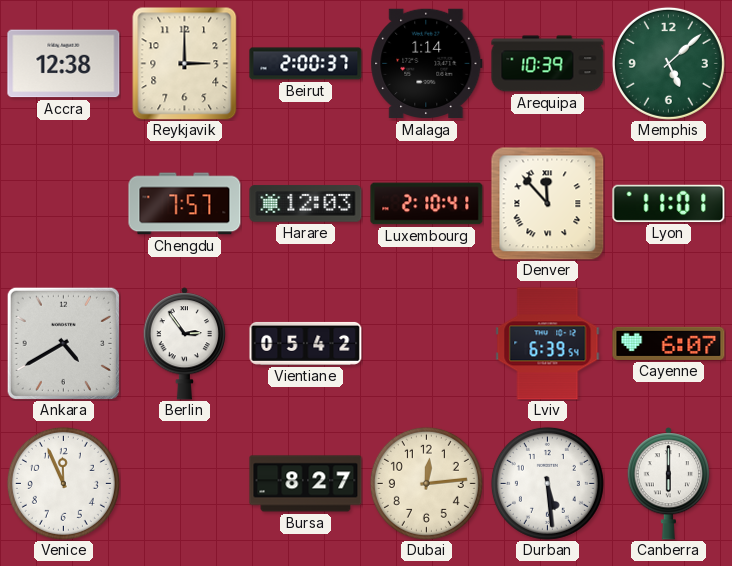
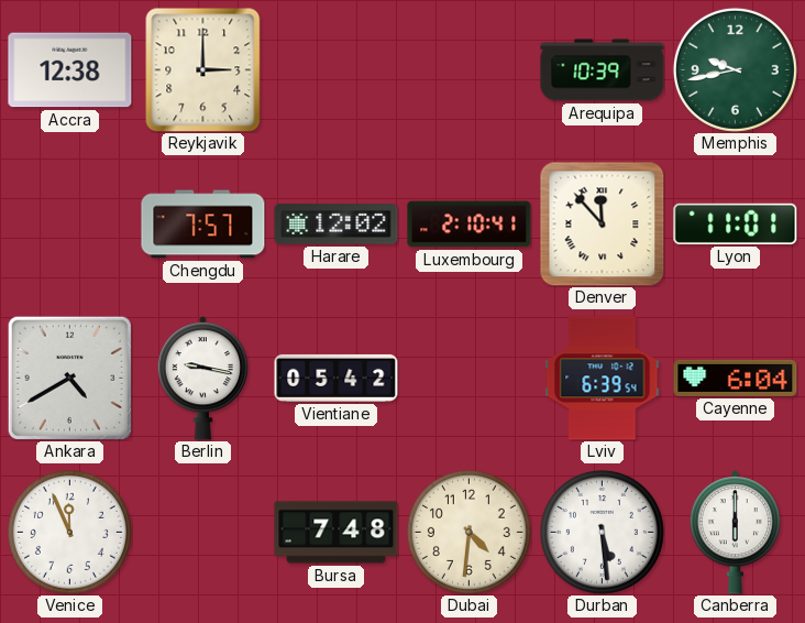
Beirut: 2:00 -> none
Malaga: 1:14 -> none
Memphis: 5:08 -> 9:43
Harare: 12:03 -> 12:02
Berlin: 2:54 -> 9:17
Cayenne: 6:07 -> 6:04
Bursa: 8:27 -> 7:48
Dubai: 12:14 -> 4:31
